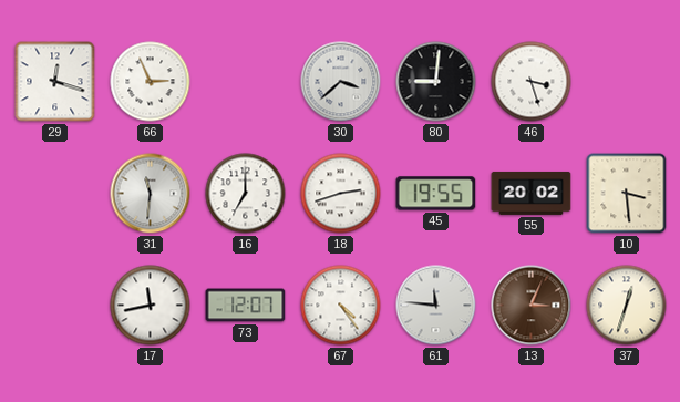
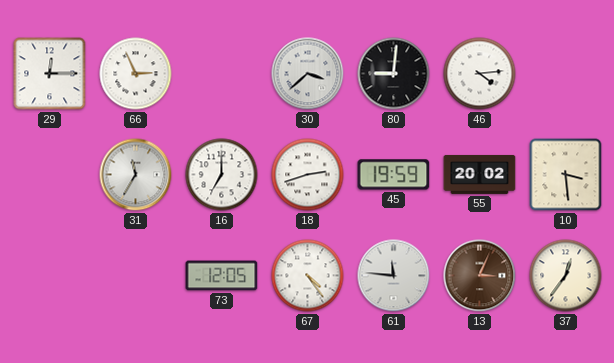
29: 12:18 -> 12:15
46: 3:27 -> 4:14
31: 11:31 -> 11:35
45: 19:55 -> 19:59
17: 11:43 -> none
73: 12:07 -> 12:05
37: 12:33 -> 12:36
